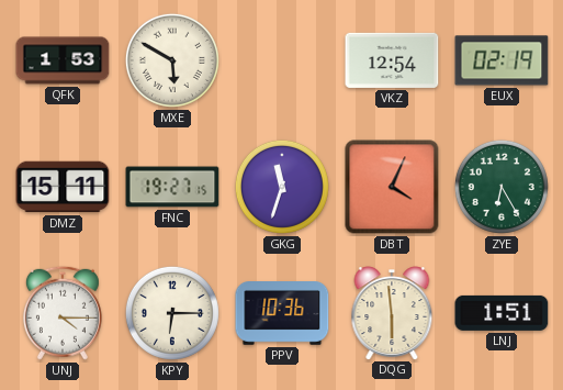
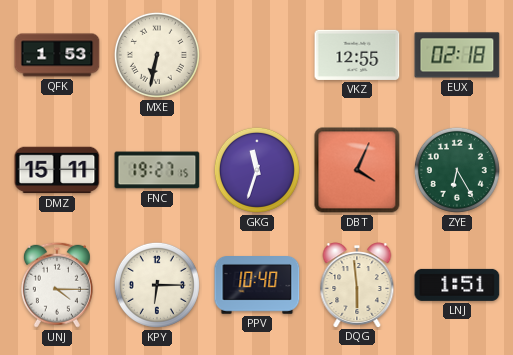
MXE: 5:50 -> 6:32
VKZ: 12:54 -> 12:55
EUX: 02:19 -> 02:18
PPV: 10:36 -> 10:40
